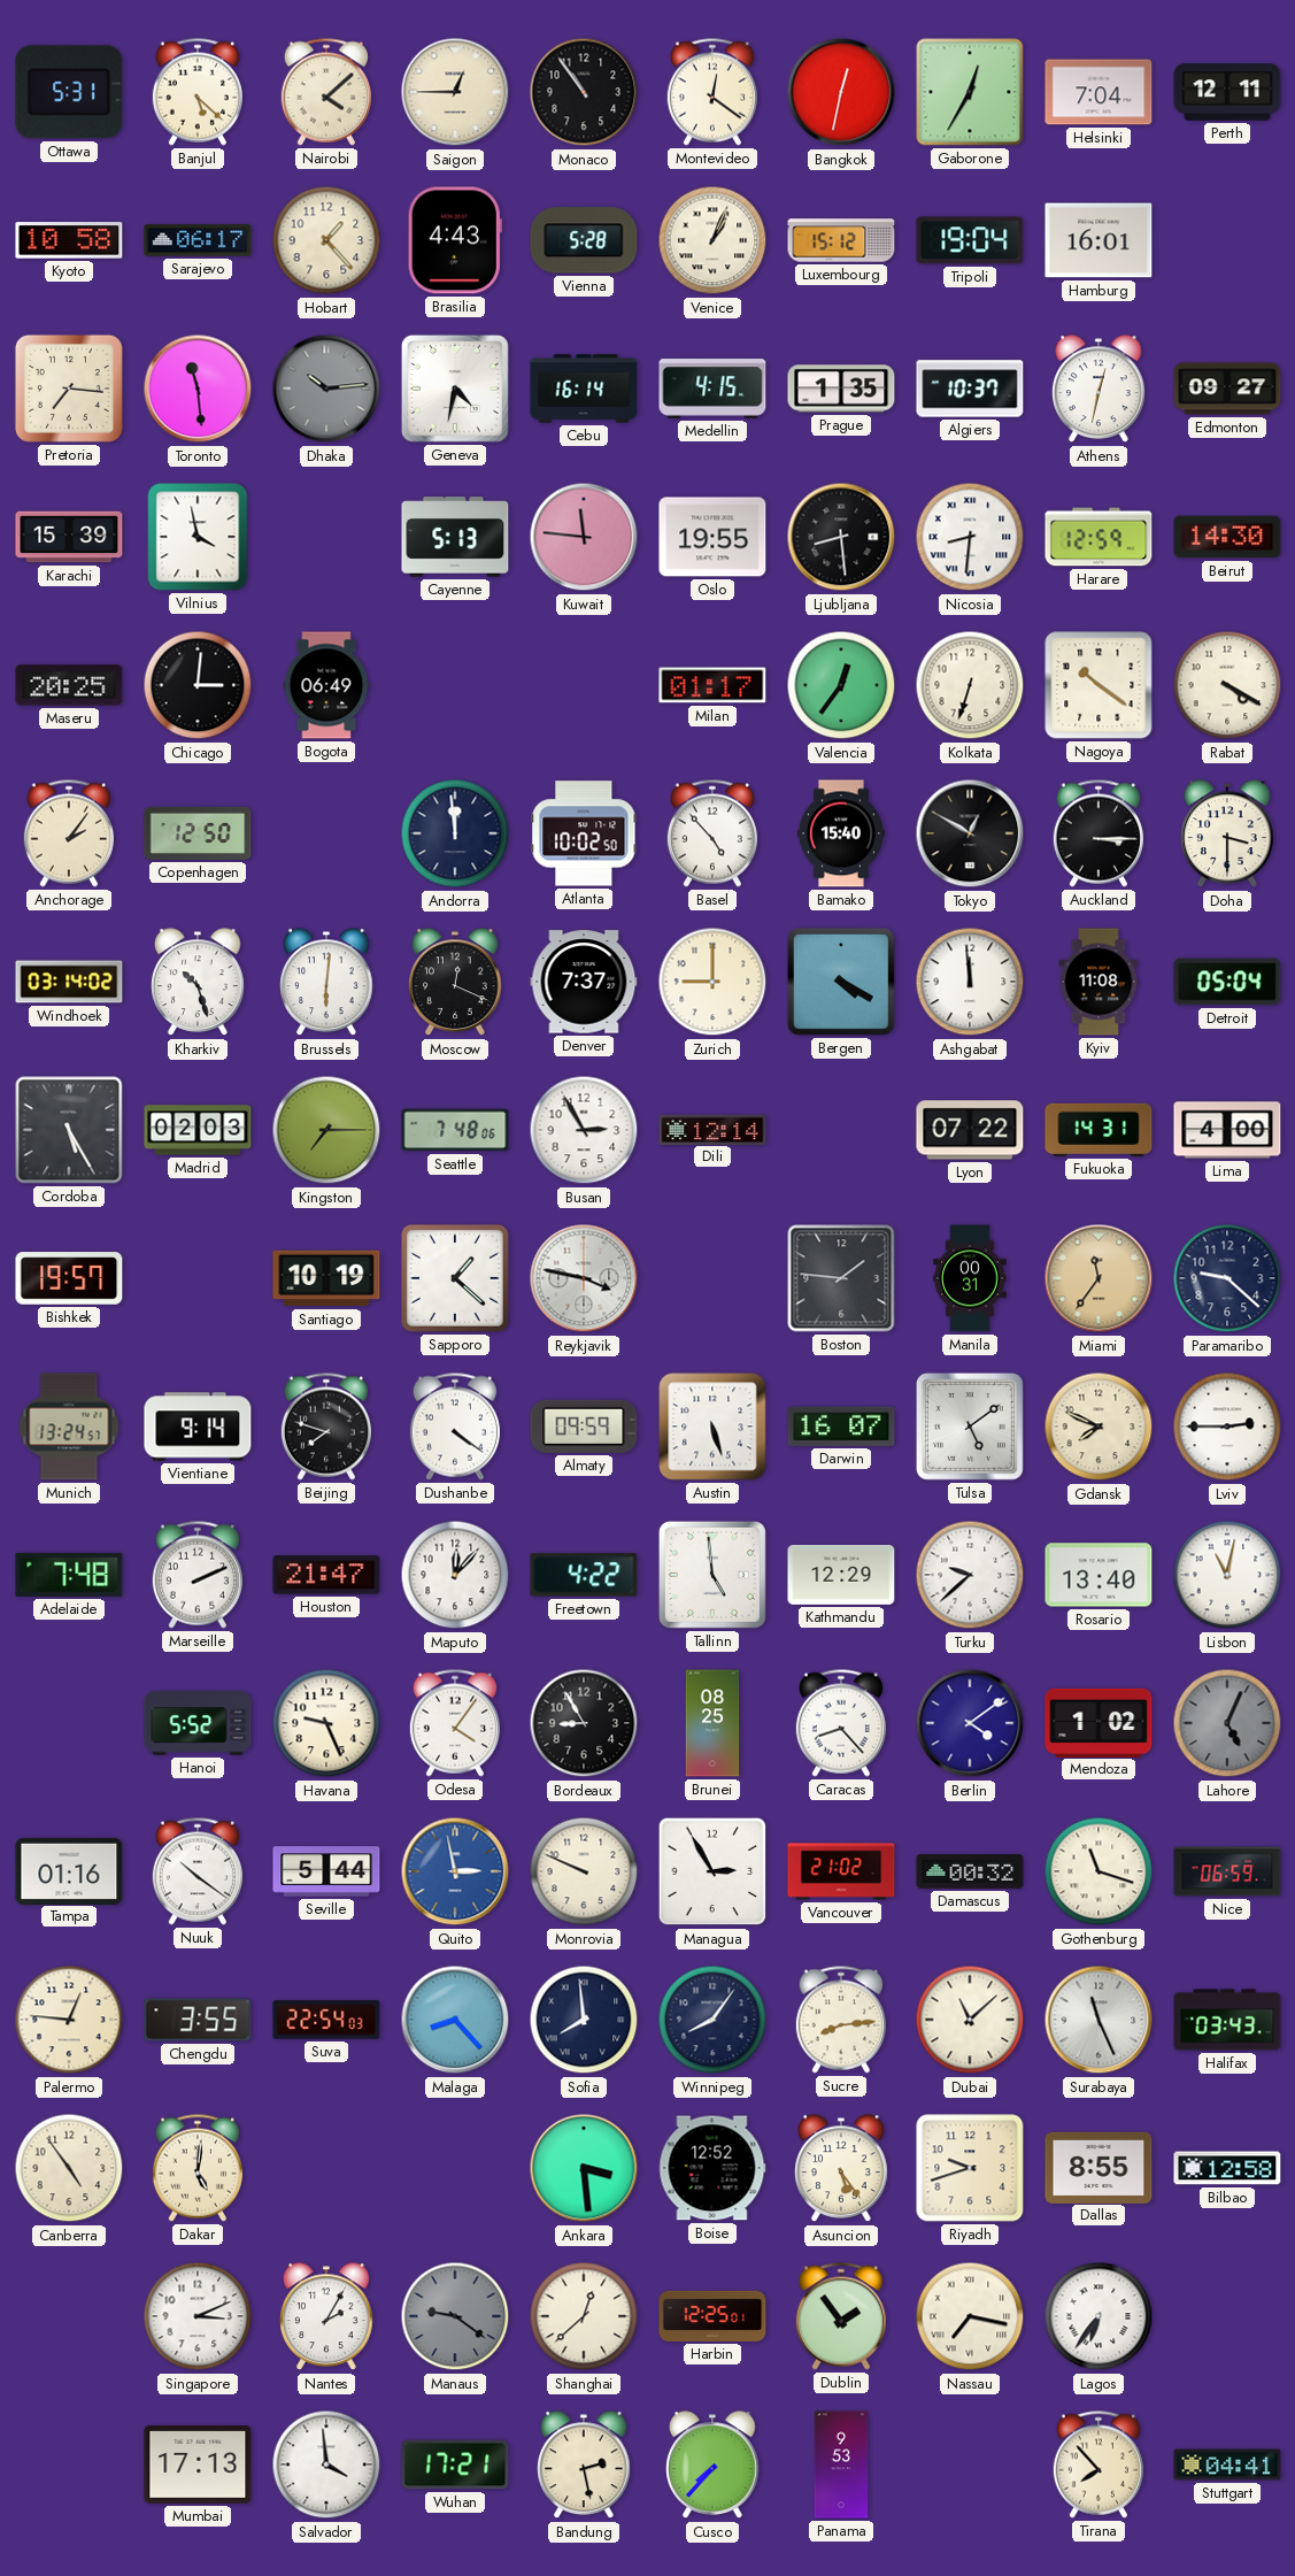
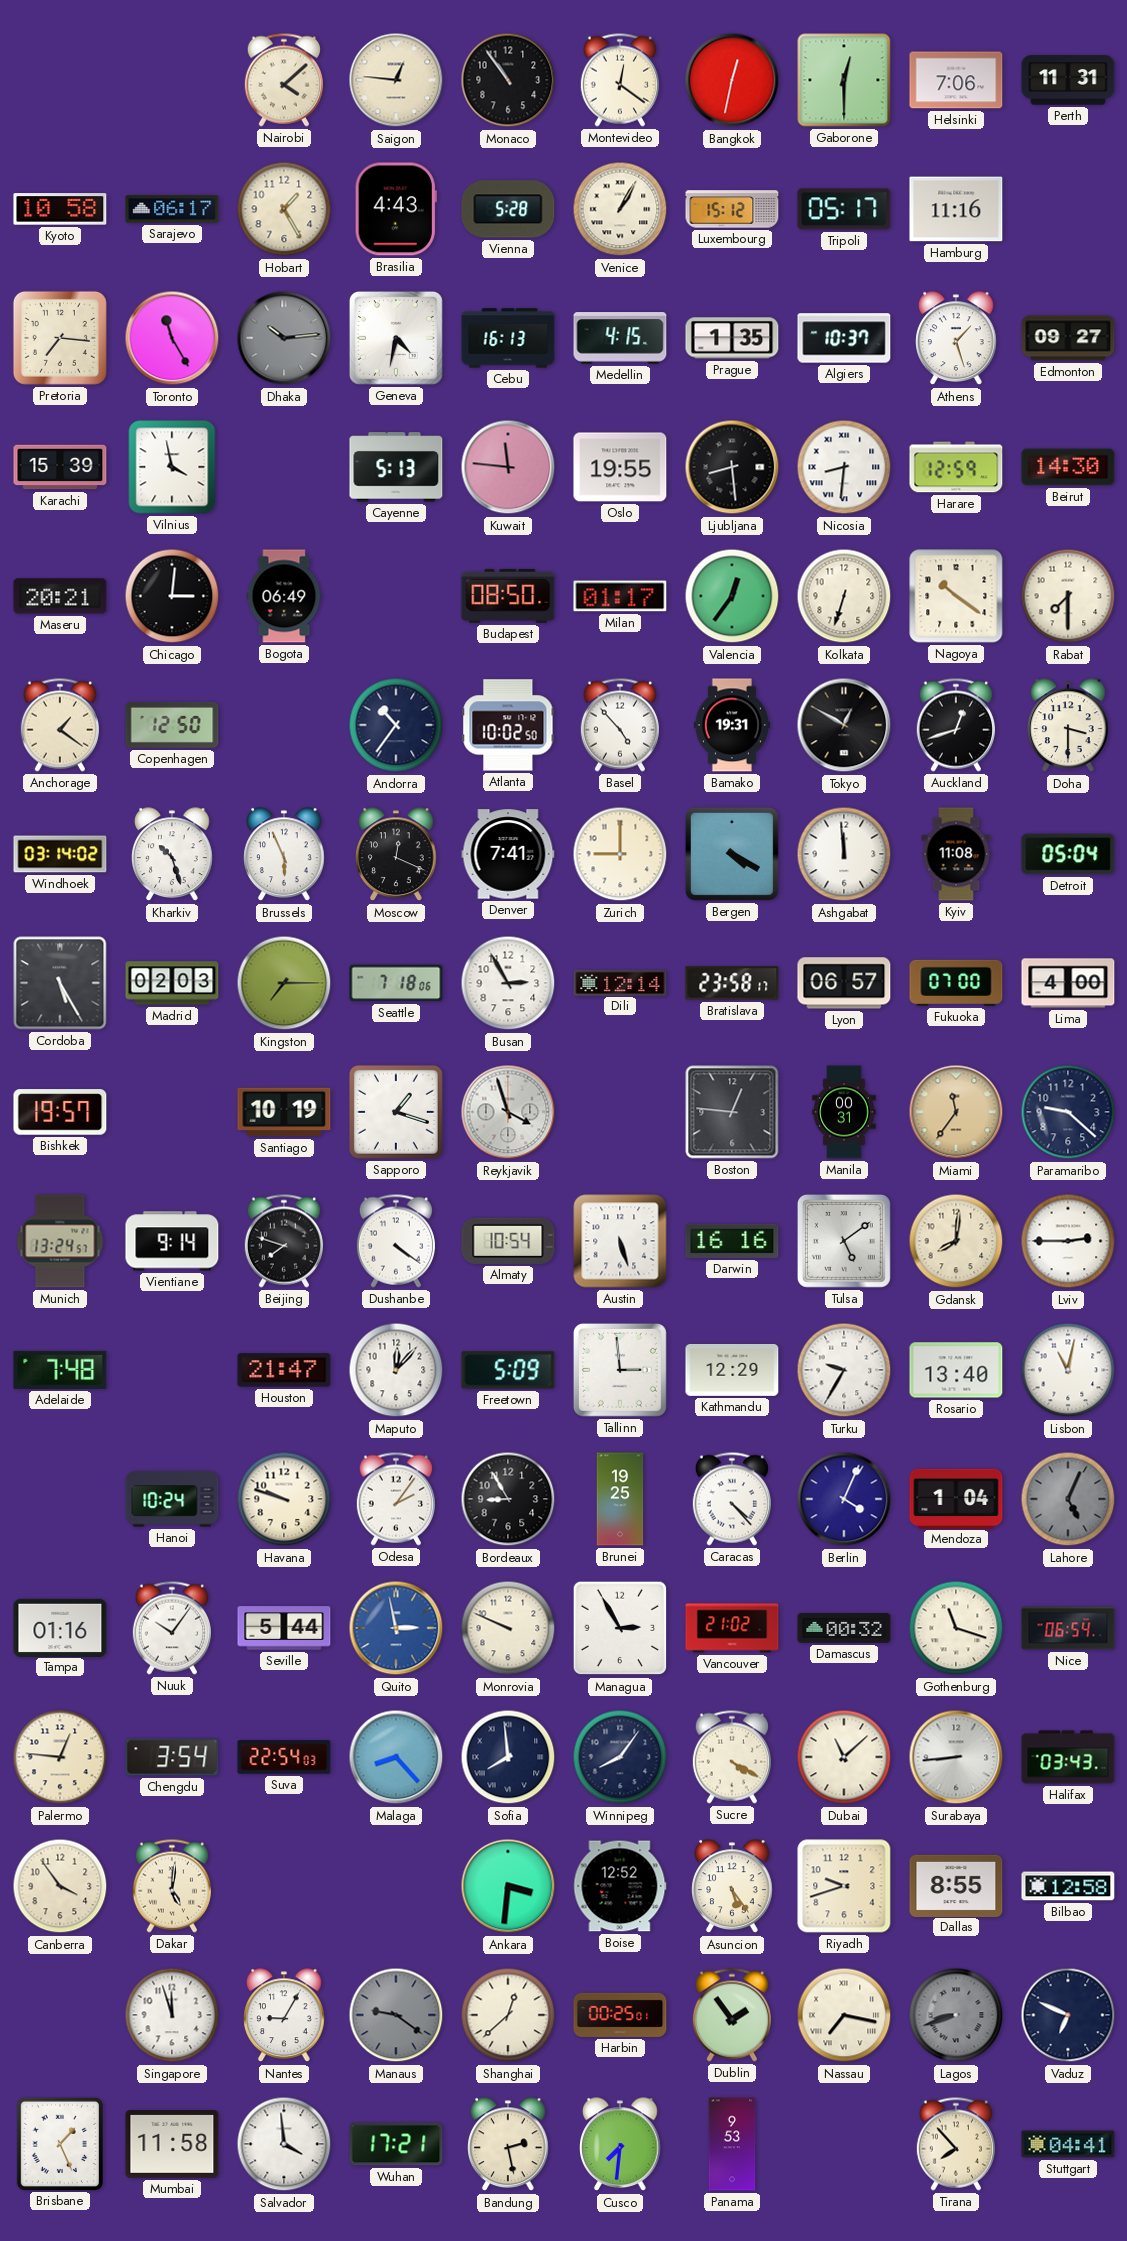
Ottawa: 5:31 -> none
Banjul: 5:22 -> none
Saigon: 12:45 -> 12:46
Gaborone: 12:35 -> 12:30
Helsinki: 7:04 -> 7:06
Perth: 12:11 -> 11:31
Hobart: 1:23 -> 1:25
Venice: 1:04 -> 1:05
Tripoli: 19:04 -> 05:17
Hamburg: 16:01 -> 11:16
Toronto: 11:29 -> 11:25
Cebu: 16:14 -> 16:13
Athens: 12:32 -> 1:27
Maseru: 20:25 -> 20:21
Budapest: none -> 08:50
Rabat: 4:20 -> 7:30
Anchorage: 2:06 -> 1:21
Andorra: 11:59 -> 10:36
Bamako: 15:40 -> 19:31
Auckland: 3:15 -> 12:42
Brussels: 6:01 -> 5:56
Denver: 7:37 -> 7:41
Seattle: 7:48 -> 7:18
Bratislava: none -> 23:58
Lyon: 07:22 -> 06:57
Fukuoka: 14:31 -> 07:00
Sapporo: 1:22 -> 1:18
Reykjavik: 3:47 -> 3:57
Boston: 1:46 -> 12:46
Almaty: 09:59 -> 10:54
Darwin: 16:07 -> 16:16
Gdansk: 7:49 -> 8:01
Marseille: 2:11 -> none
Freetown: 4:22 -> 5:09
Tallinn: 4:59 -> 2:59
Turku: 9:38 -> 9:35
Hanoi: 5:52 -> 10:24
Havana: 9:26 -> 9:48
Odesa: 4:06 -> 2:06
Brunei: 08:25 -> 19:25
Caracas: 8:23 -> 4:23
Berlin: 4:09 -> 4:04
Mendoza: 1:02 -> 1:04
Nuuk: 10:21 -> 10:06
Nice: 06:59 -> 06:54
Chengdu: 3:55 -> 3:54
Sucre: 8:14 -> 4:20
Surabaya: 11:26 -> 8:44
Canberra: 4:54 -> 3:54
Ankara: 3:29 -> 3:31
Singapore: 3:11 -> 11:57
Nantes: 2:05 -> 9:05
Harbin: 12:25 -> 00:25
Lagos: 6:36 -> 8:42
Lagos dial: white -> grey
Vaduz: none -> 6:49
Brisbane: none -> 1:26
Mumbai: 17:13 -> 11:58
Cusco: 7:37 -> 7:31
